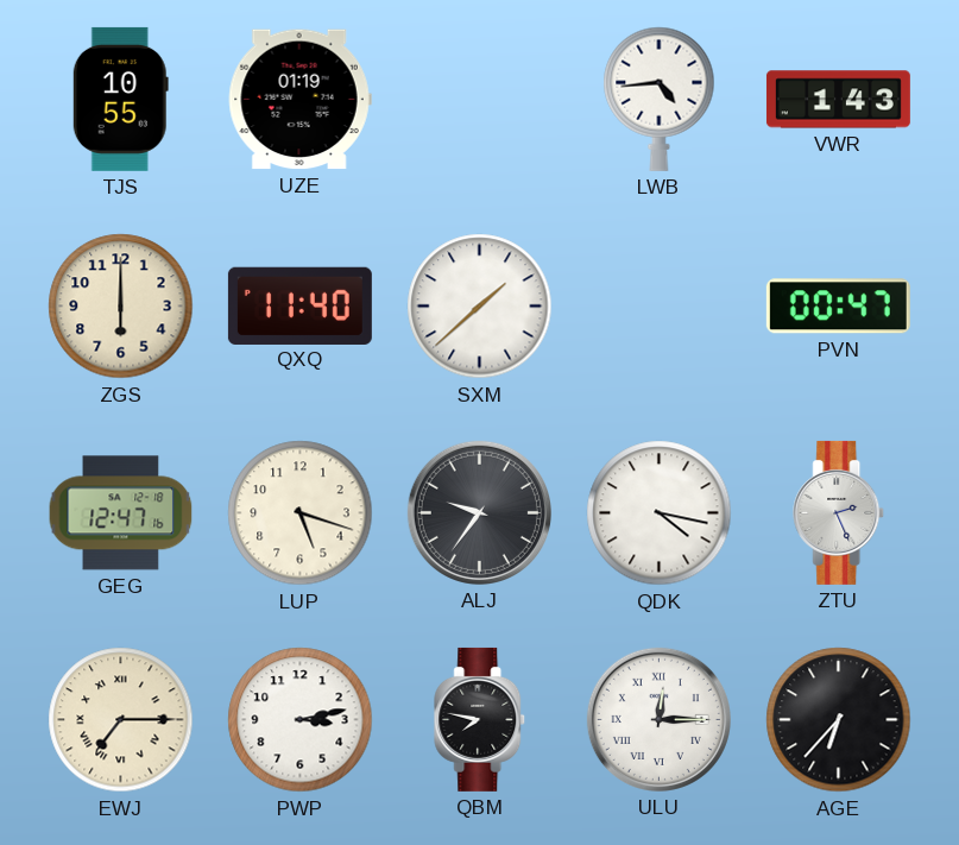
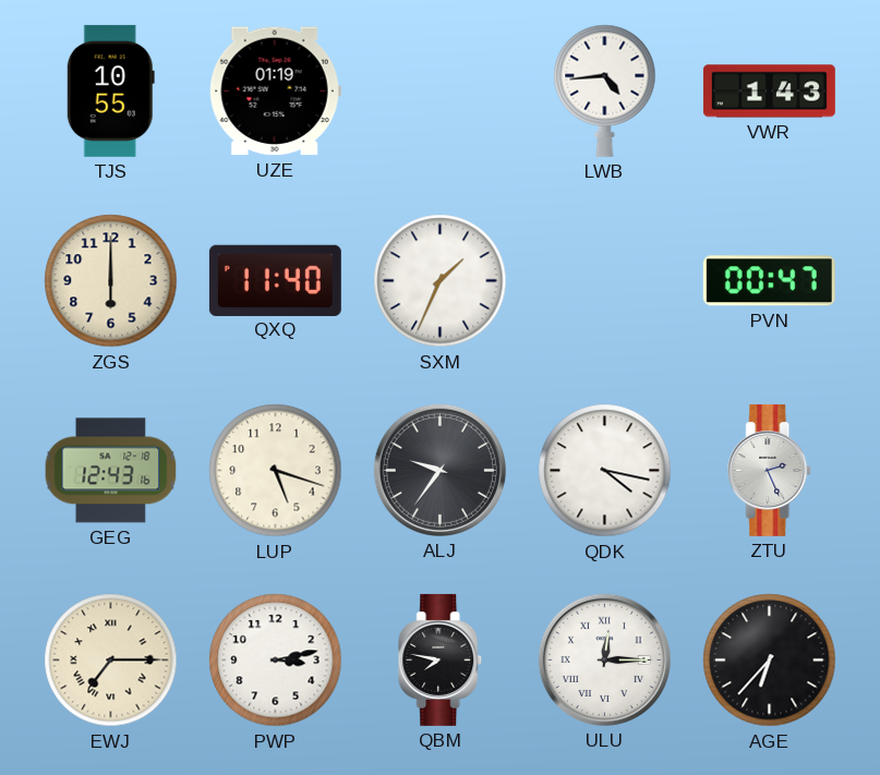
SXM: 1:38 -> 1:34
GEG: 12:47 -> 12:43
